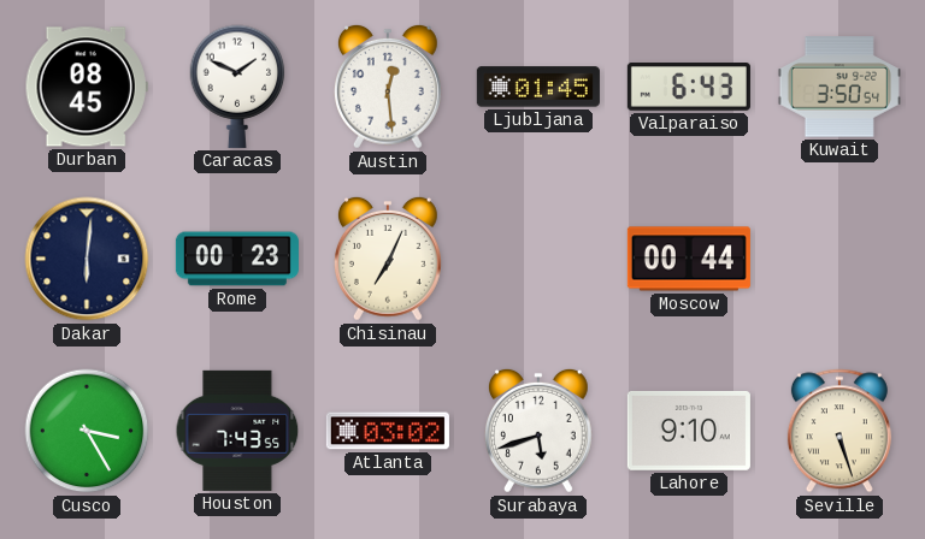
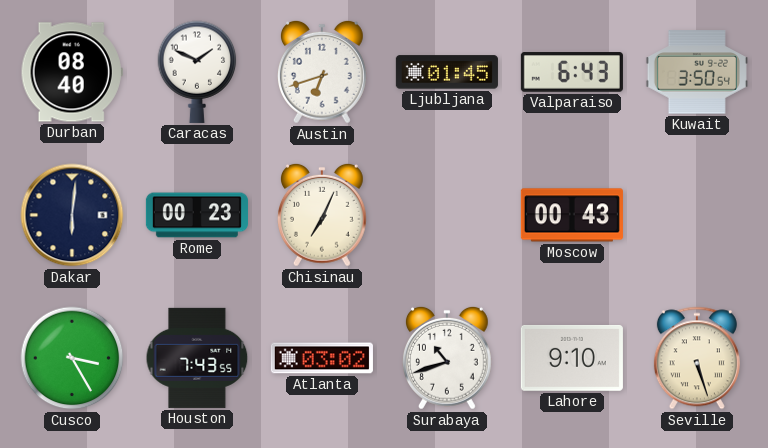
Durban: 08:45 -> 08:40
Austin: 12:29 -> 6:42
Moscow: 00:44 -> 00:43
Surabaya: 5:42 -> 10:42
